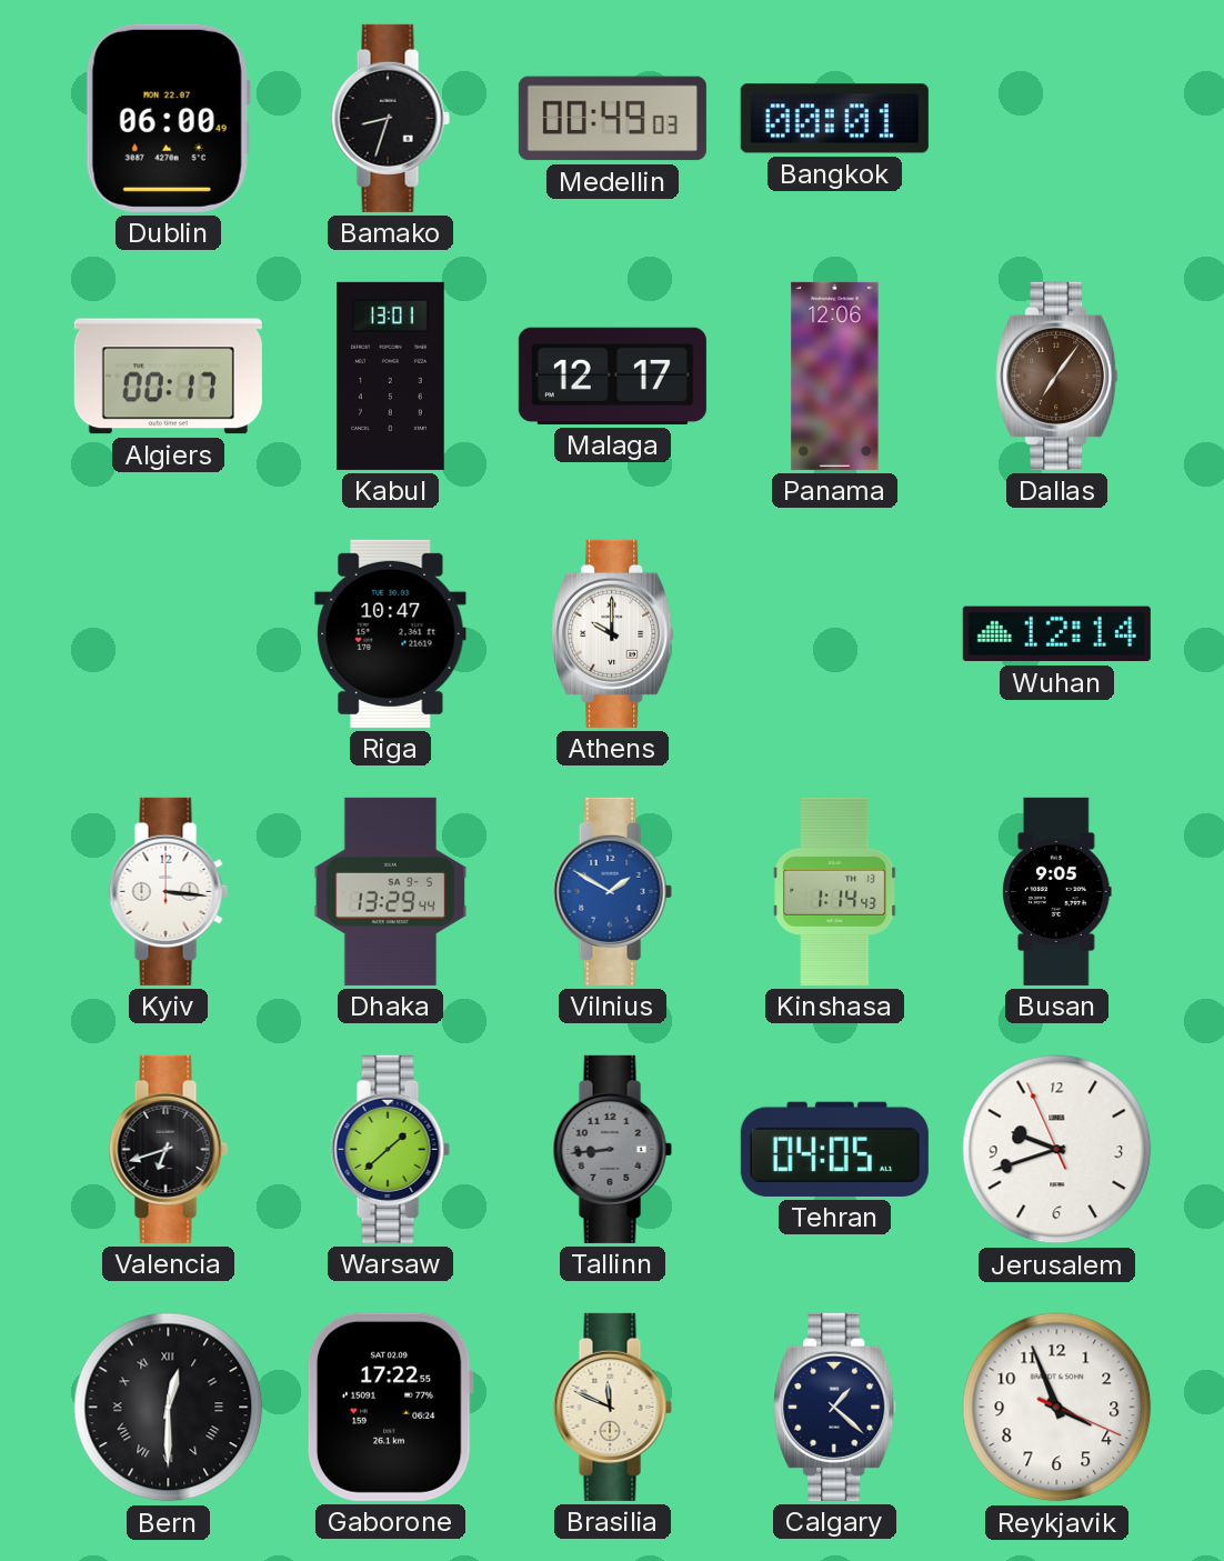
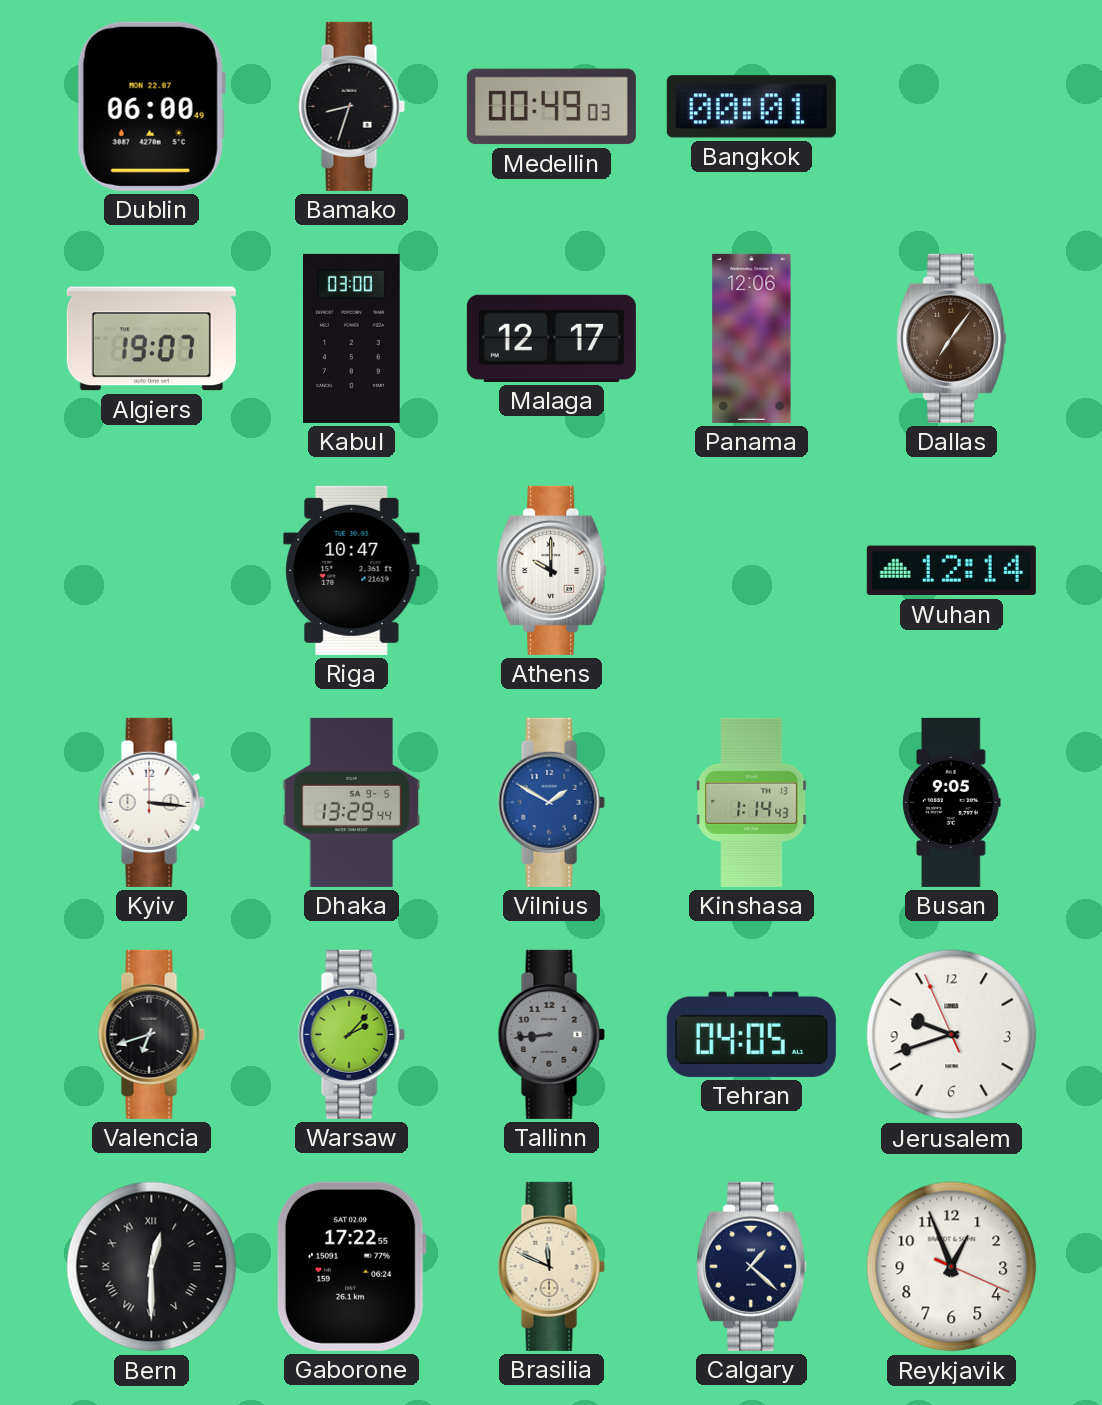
Algiers: 00:17 -> 19:07
Kabul: 13:01 -> 03:00
Warsaw: 1:38 -> 2:07
Reykjavik: 3:56 -> 12:56
